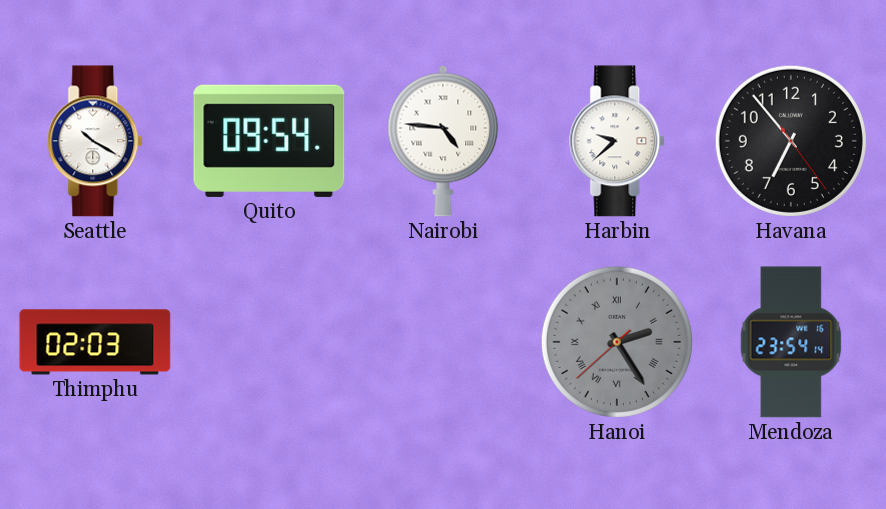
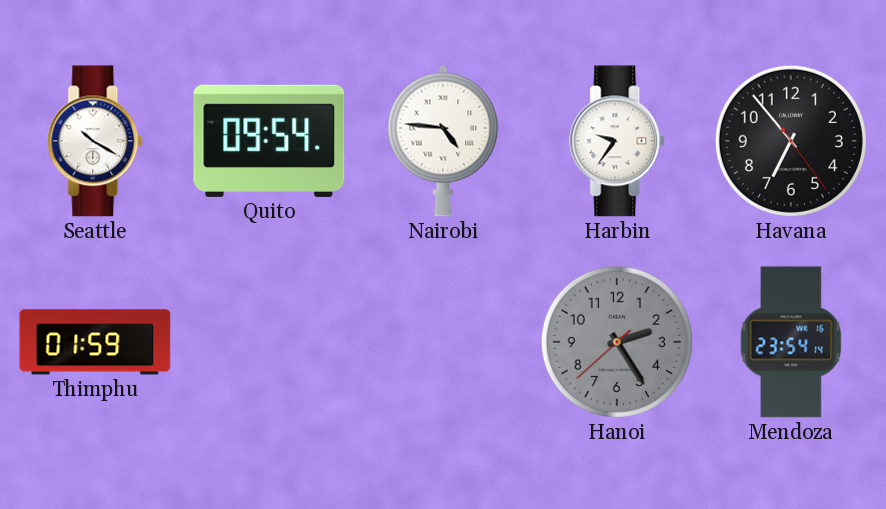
Harbin: 9:38 -> 9:36
Thimphu: 02:03 -> 01:59
Hanoi numerals: Roman -> Arabic
